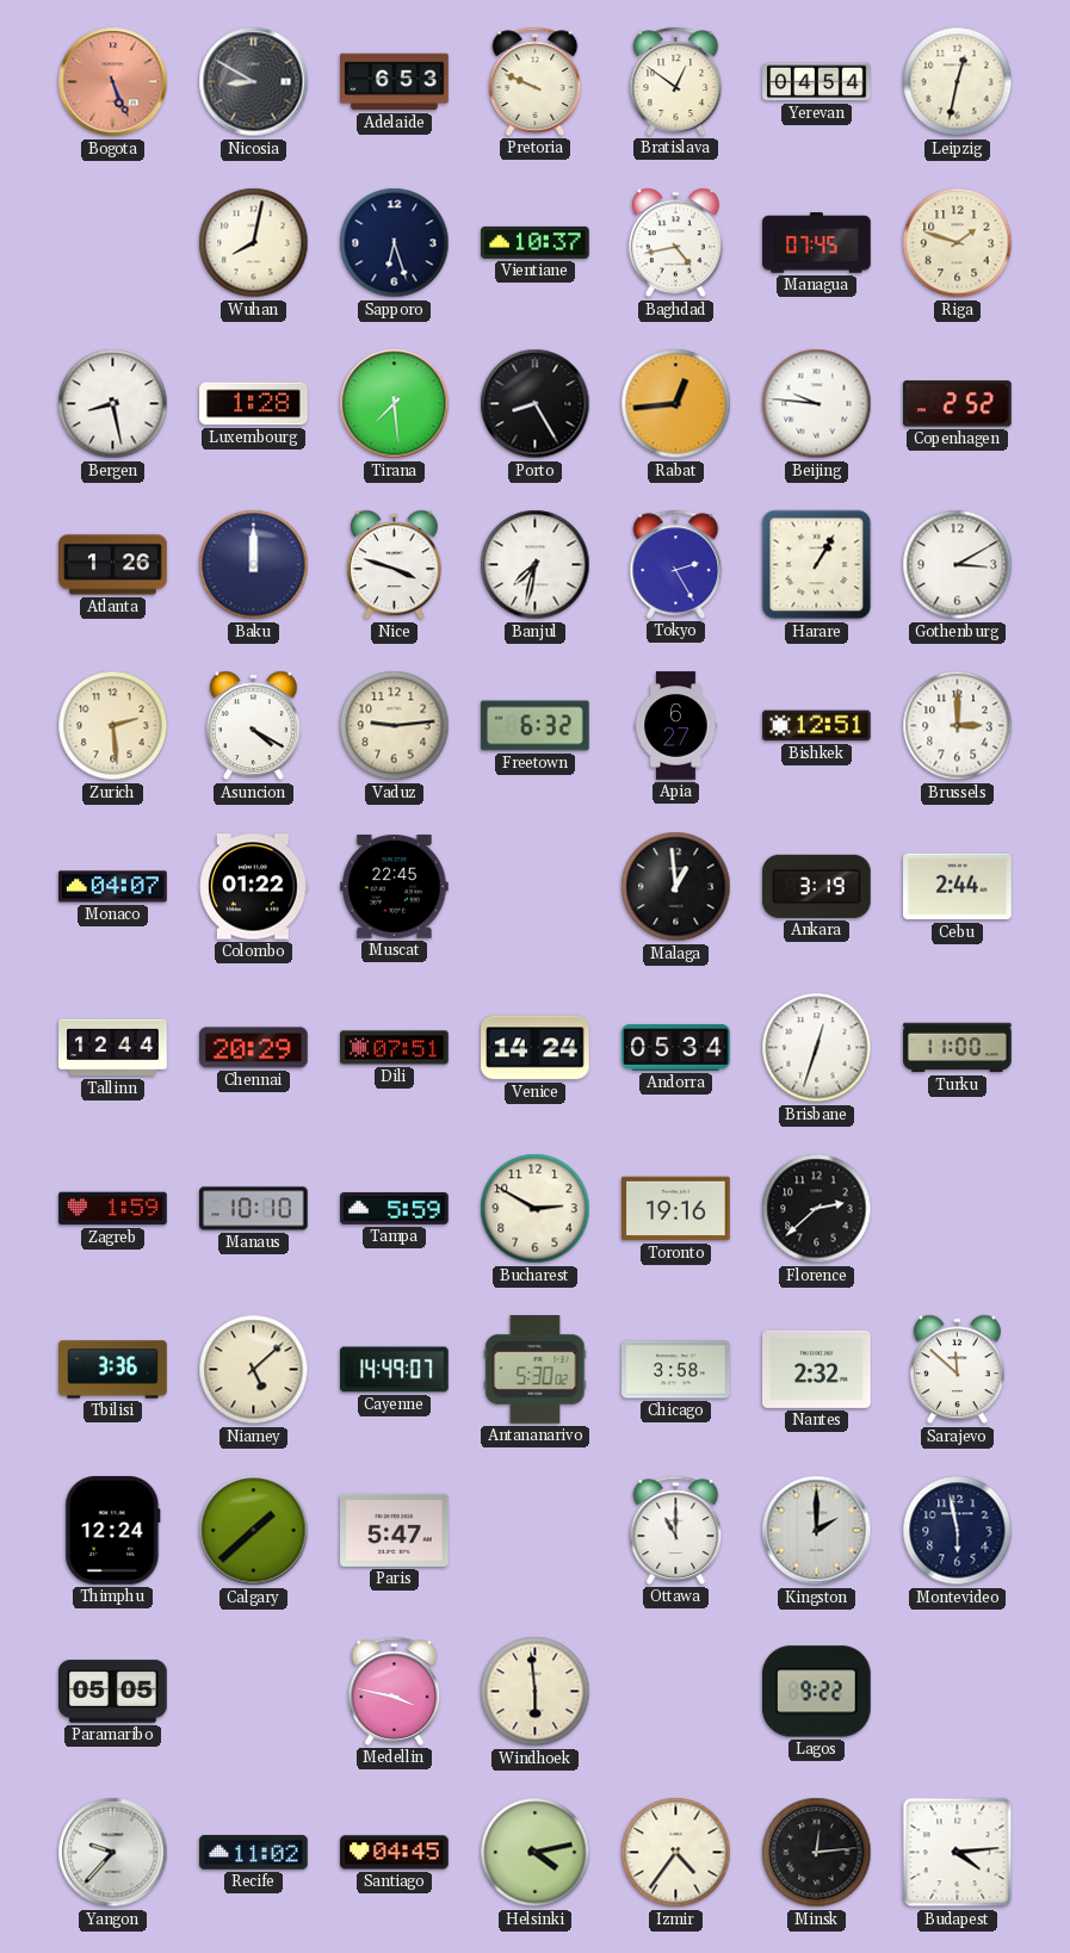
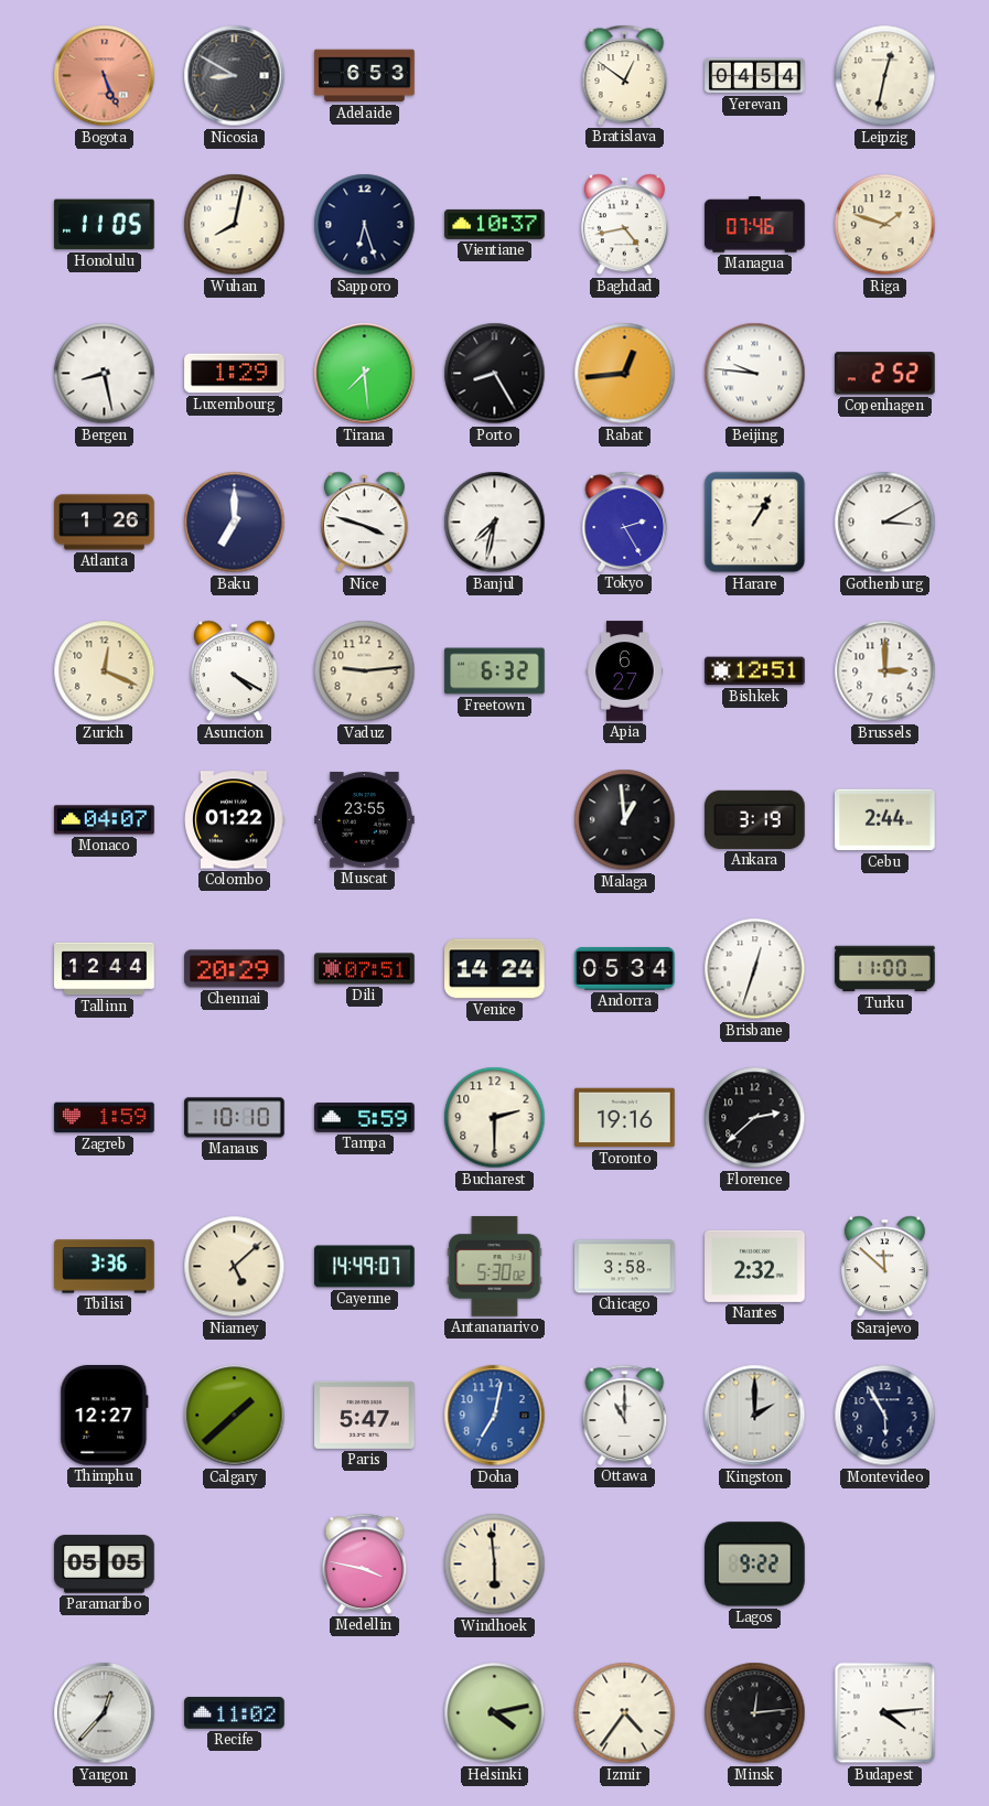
Pretoria: 9:49 -> none
Honolulu: none -> 11:05
Managua: 07:45 -> 07:46
Luxembourg: 1:28 -> 1:29
Baku: 12:00 -> 7:00
Zurich: 2:29 -> 12:19
Muscat: 22:45 -> 23:55
Bucharest: 2:50 -> 2:30
Thimphu: 12:24 -> 12:27
Doha: none -> 7:02
Montevideo: 5:58 -> 5:55
Yangon: 9:37 -> 12:37
Santiago: 04:45 -> none
